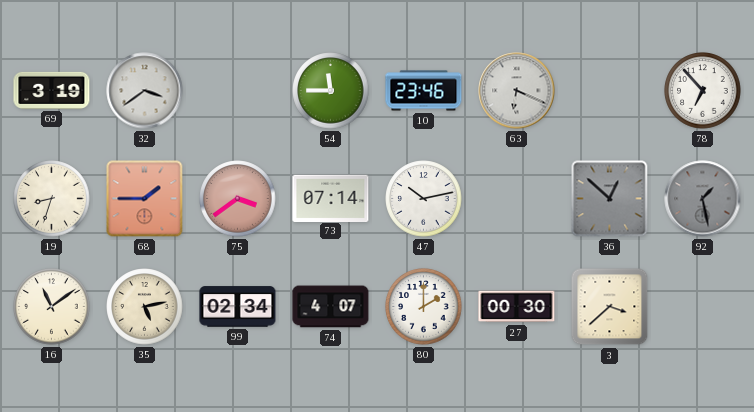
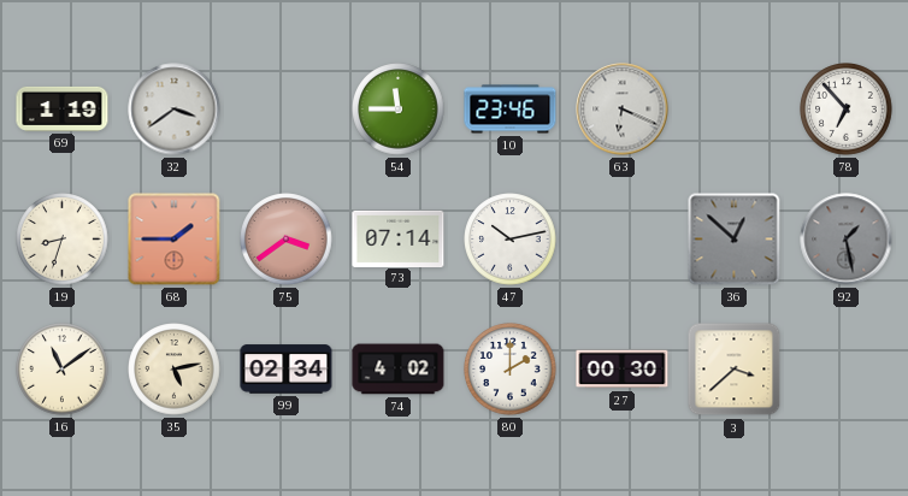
69: 3:19 -> 1:19
74: 4:07 -> 4:02
